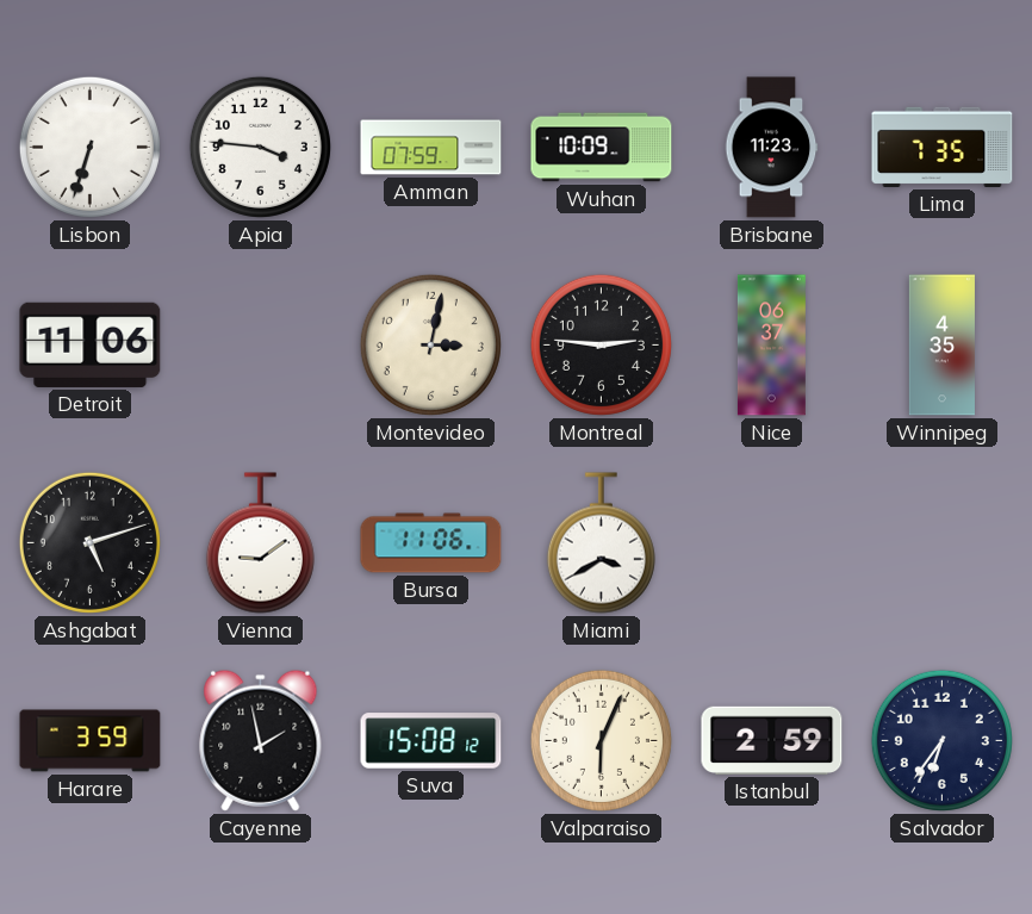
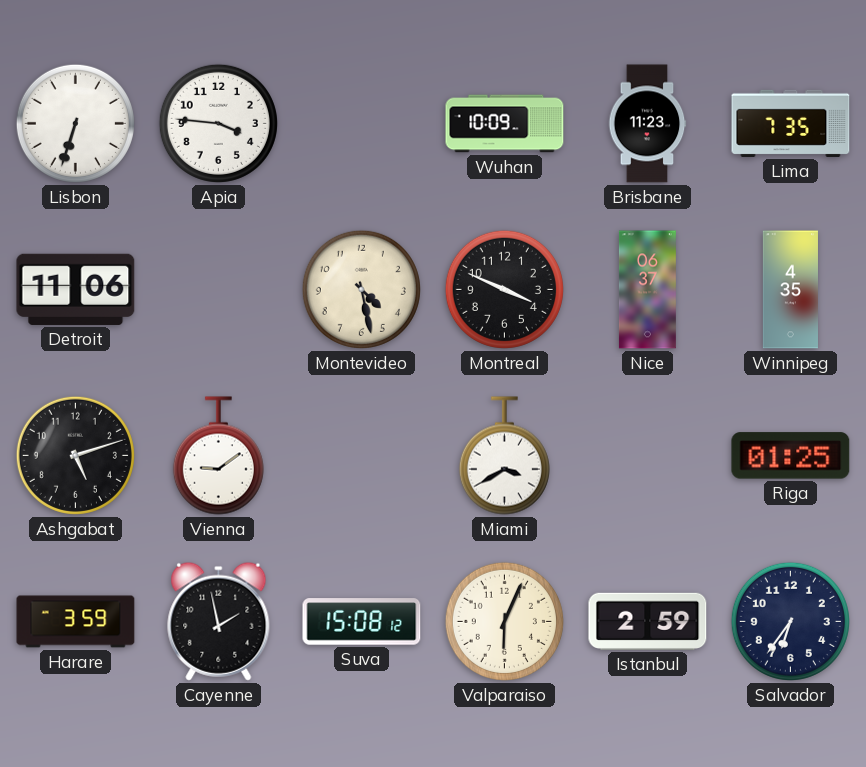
Amman: 07:59 -> none
Montevideo: 3:02 -> 4:28
Montreal: 2:46 -> 3:49
Bursa: 11:06 -> none
Riga: none -> 01:25
